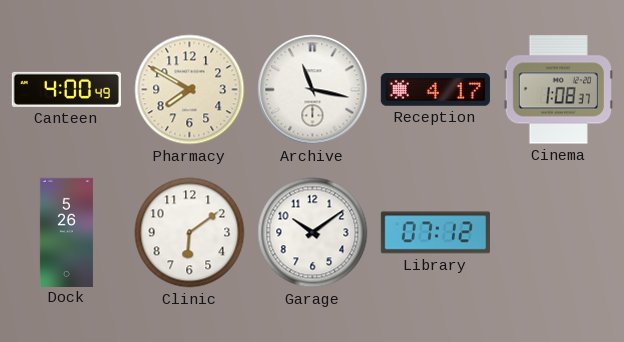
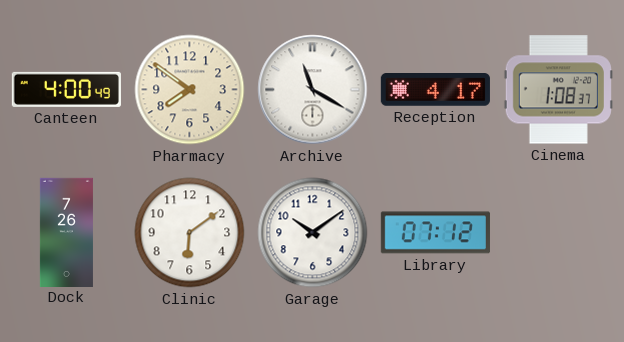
Pharmacy: 7:50 -> 7:51
Archive: 11:17 -> 11:20
Dock: 5:26 -> 7:26
